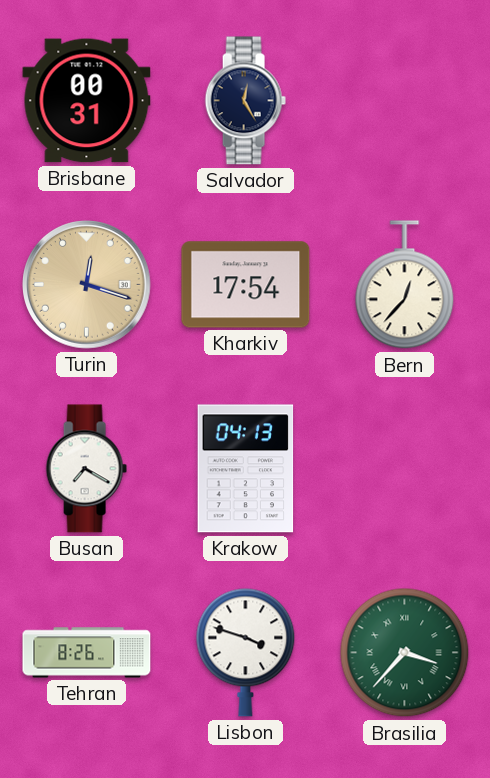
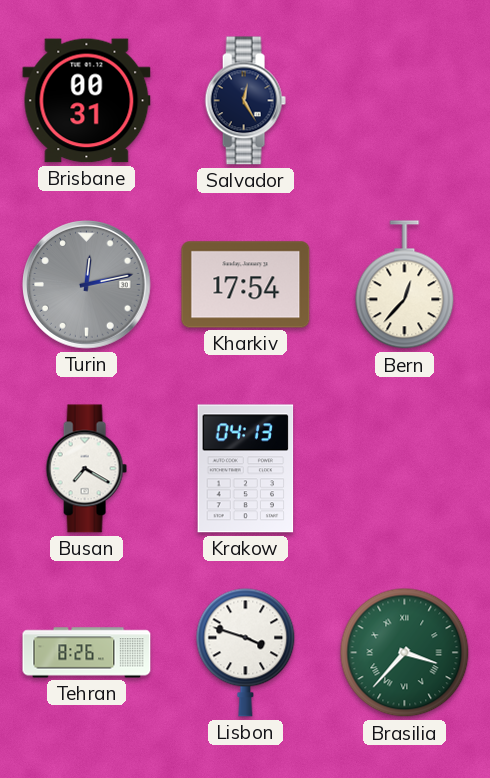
Turin: 12:18 -> 12:13
Turin dial: champagne -> grey
